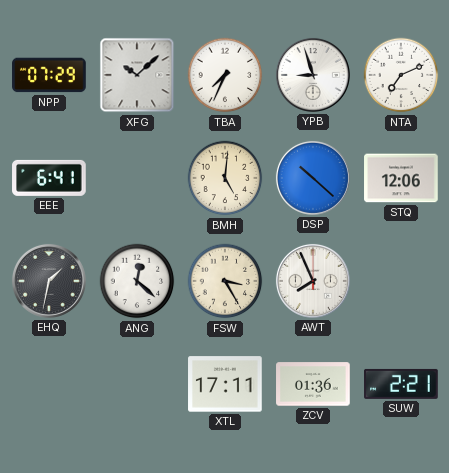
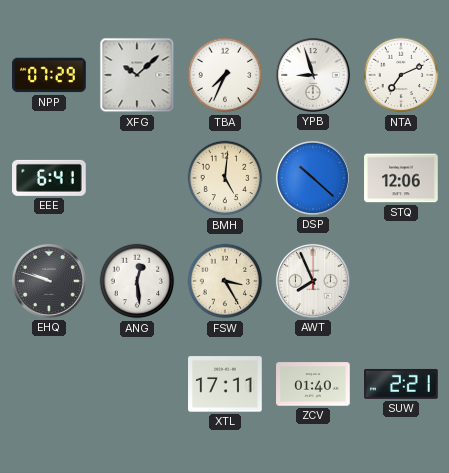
EHQ: 1:32 -> 9:48
ANG: 12:22 -> 12:29
ZCV: 01:36 -> 01:40
